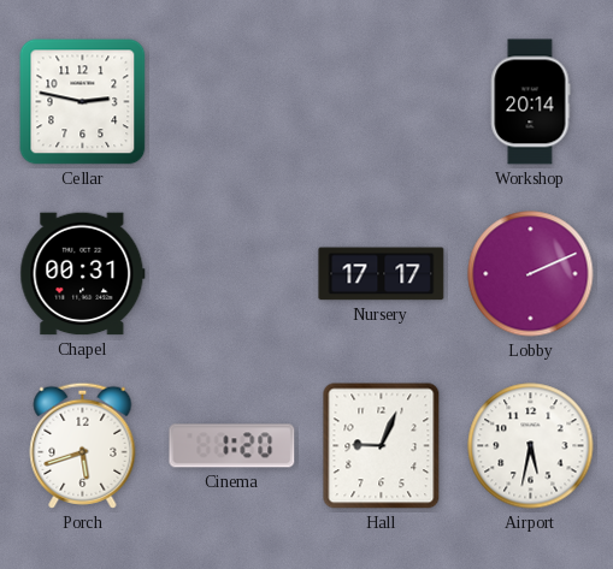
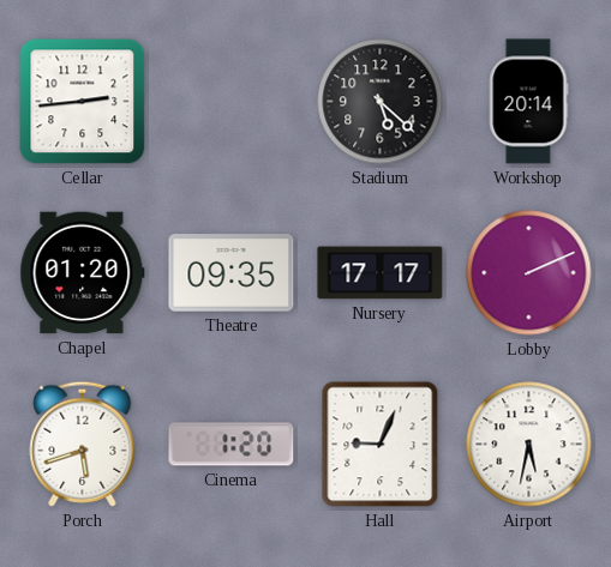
Cellar: 2:47 -> 2:44
Stadium: none -> 5:22
Chapel: 00:31 -> 01:20
Theatre: none -> 09:35
